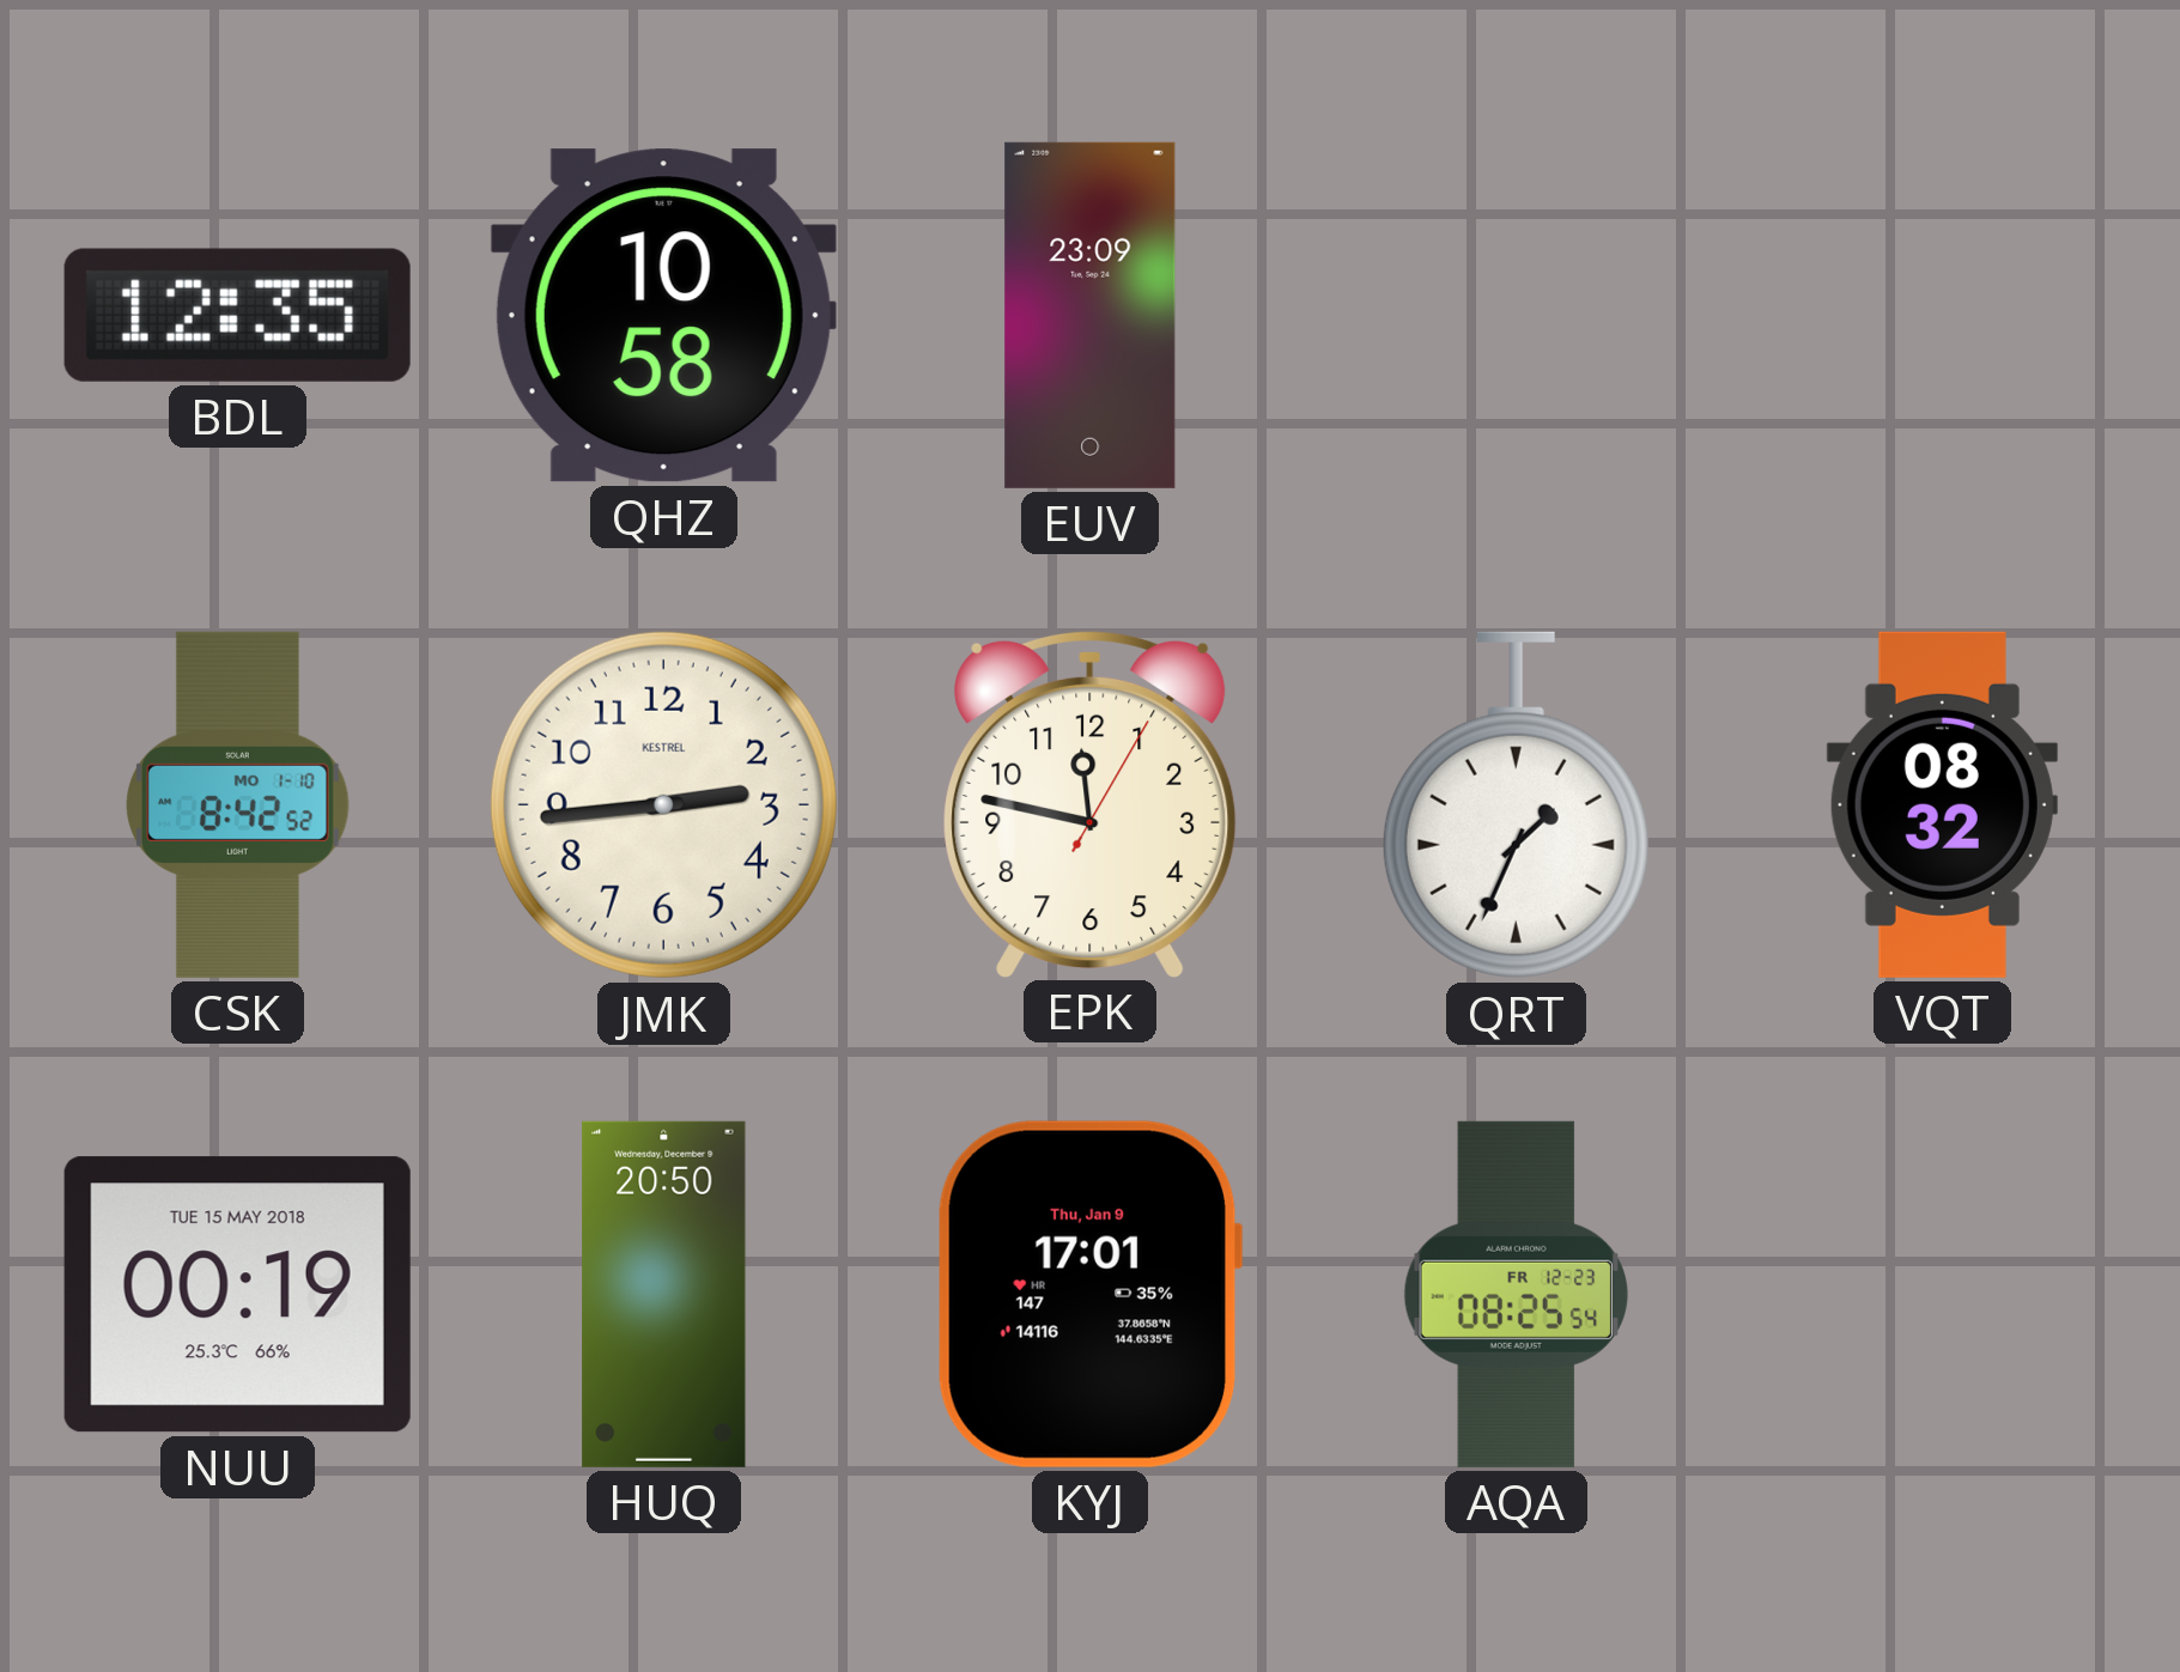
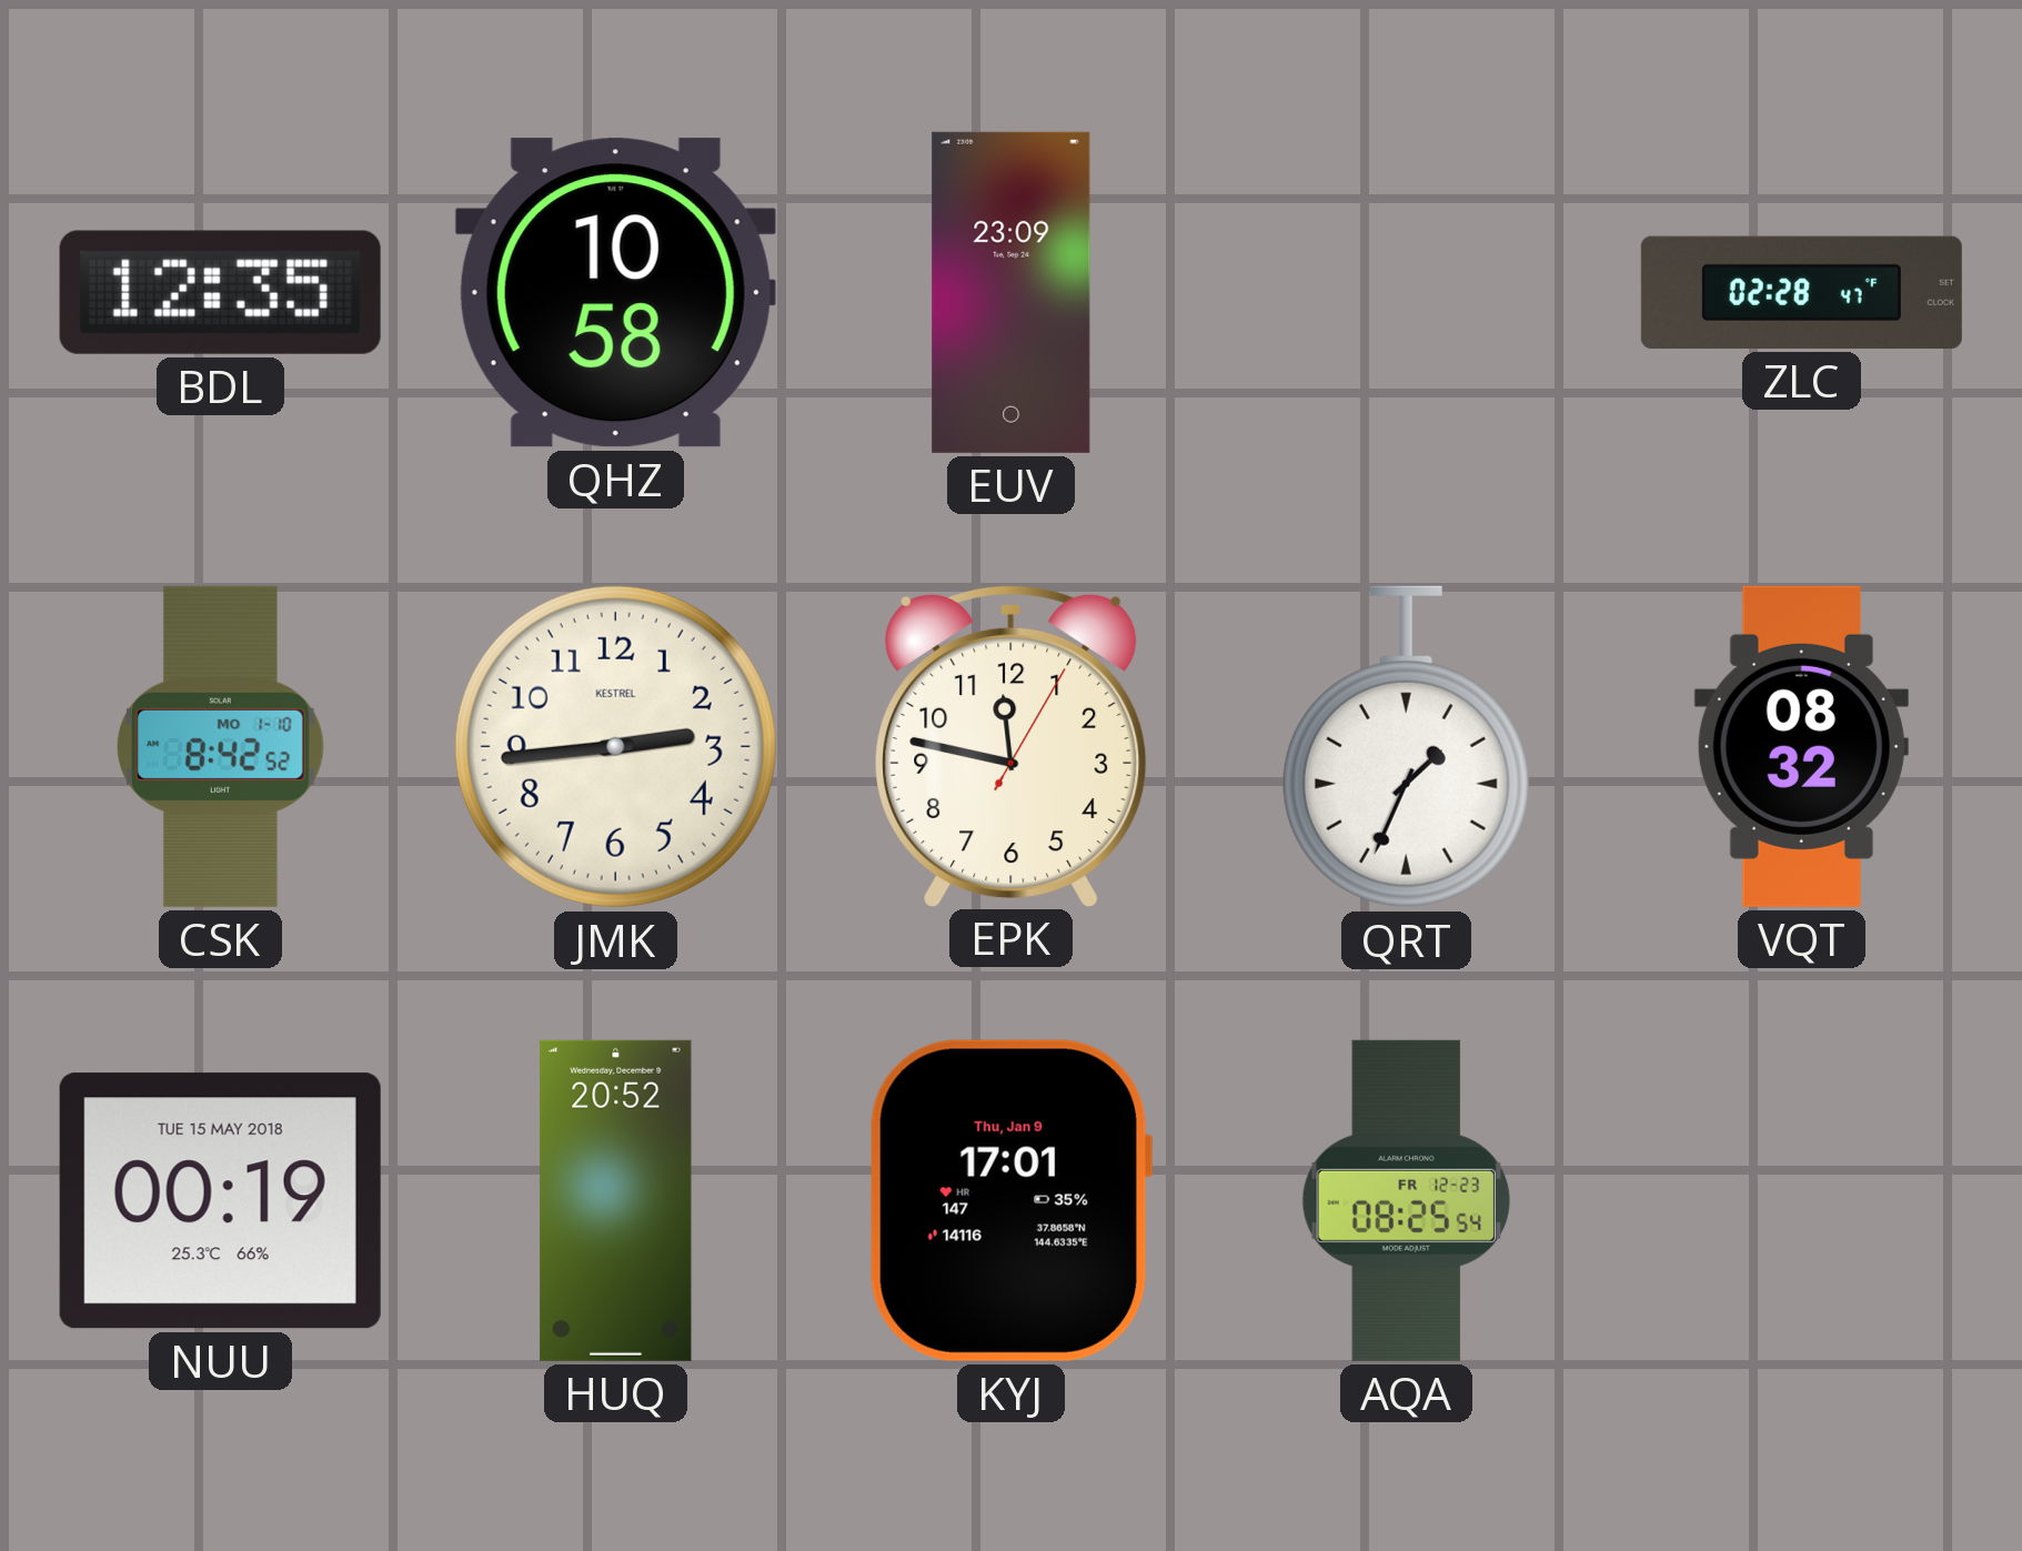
ZLC: none -> 02:28
HUQ: 20:50 -> 20:52
